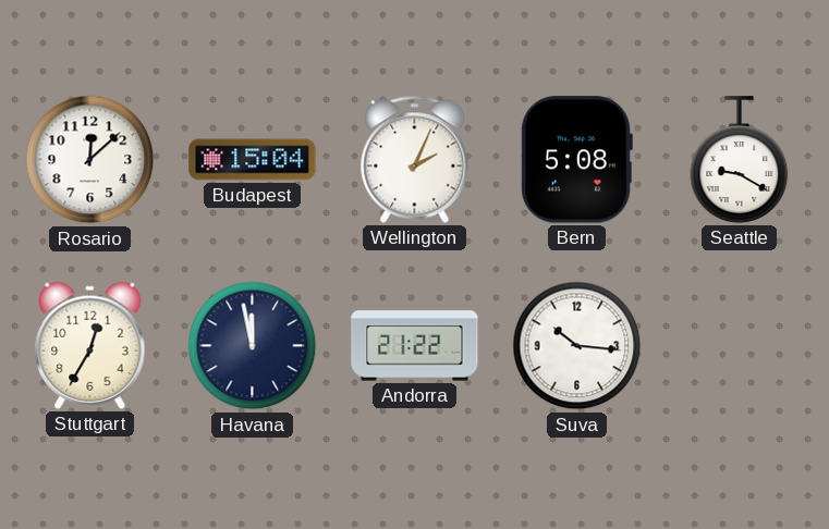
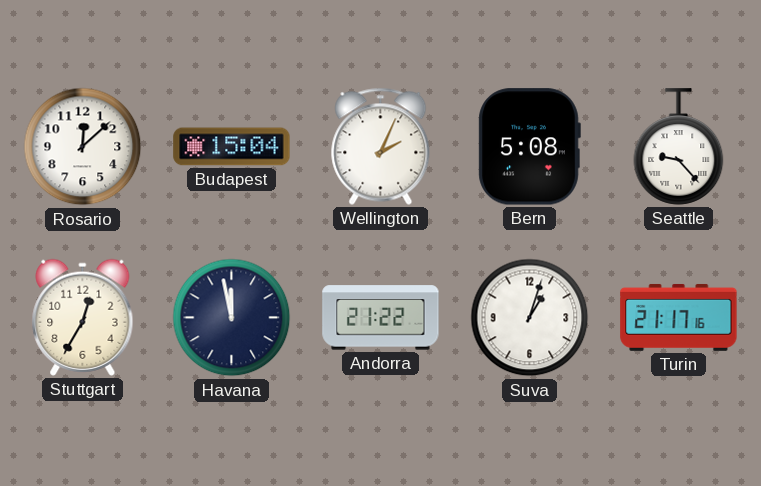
Seattle: 9:20 -> 9:23
Suva: 10:16 -> 1:03
Turin: none -> 21:17
